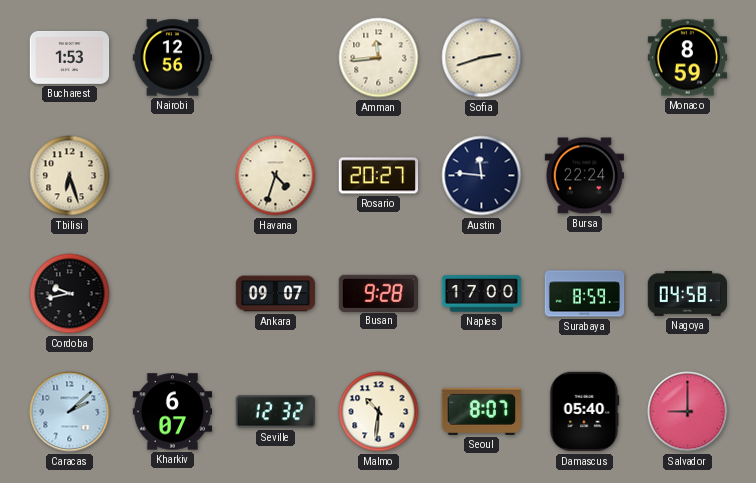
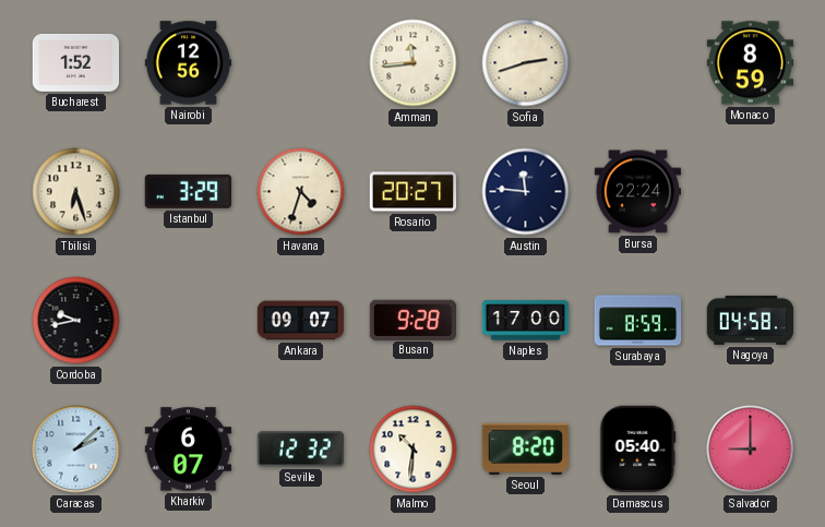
Bucharest: 1:53 -> 1:52
Istanbul: none -> 3:29
Seoul: 8:07 -> 8:20
